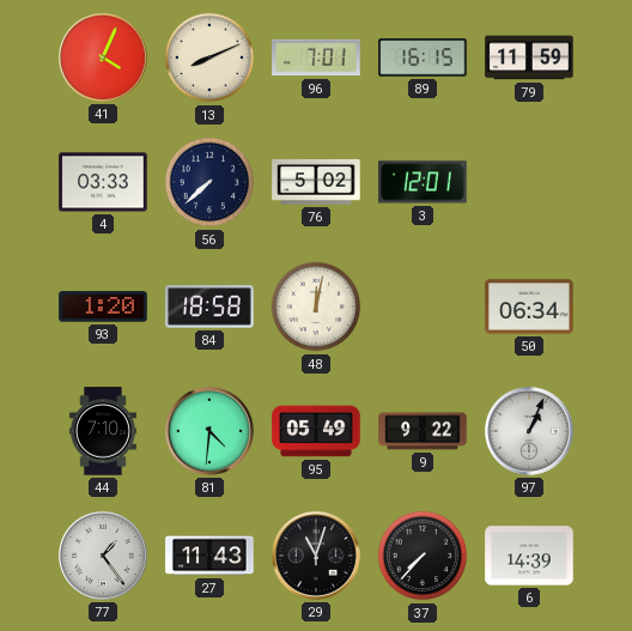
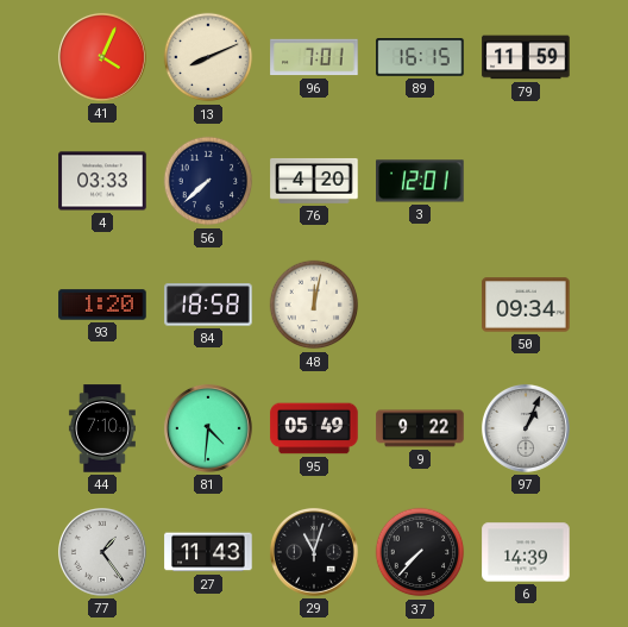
76: 5:02 -> 4:20
50: 06:34 -> 09:34
